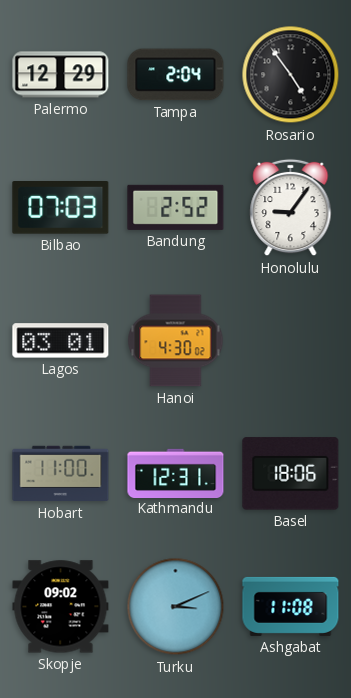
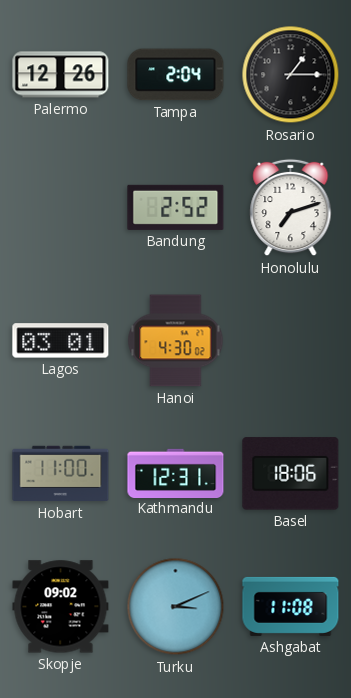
Palermo: 12:29 -> 12:26
Rosario: 4:54 -> 1:15
Bilbao: 07:03 -> none
Honolulu: 9:06 -> 7:12
